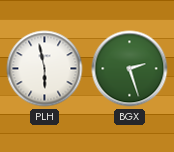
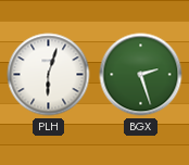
PLH: 5:58 -> 6:03
